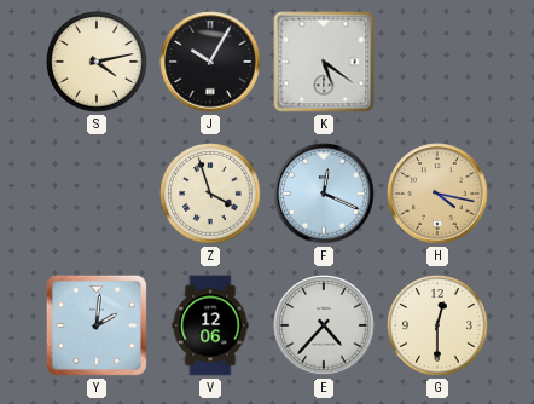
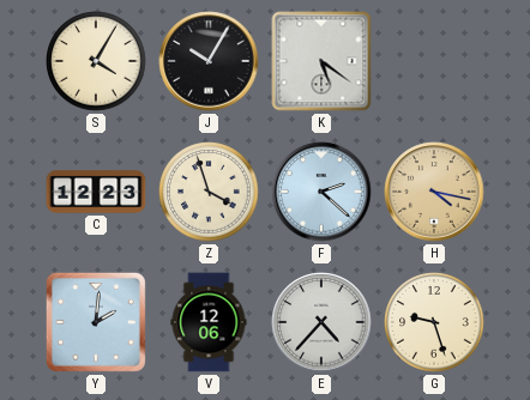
S: 4:13 -> 4:05
C: none -> 12:23
F: 12:19 -> 2:22
G: 12:30 -> 9:27
